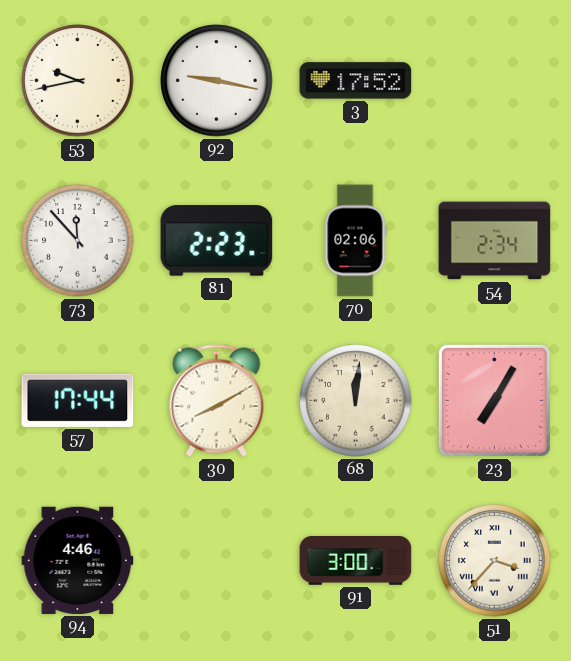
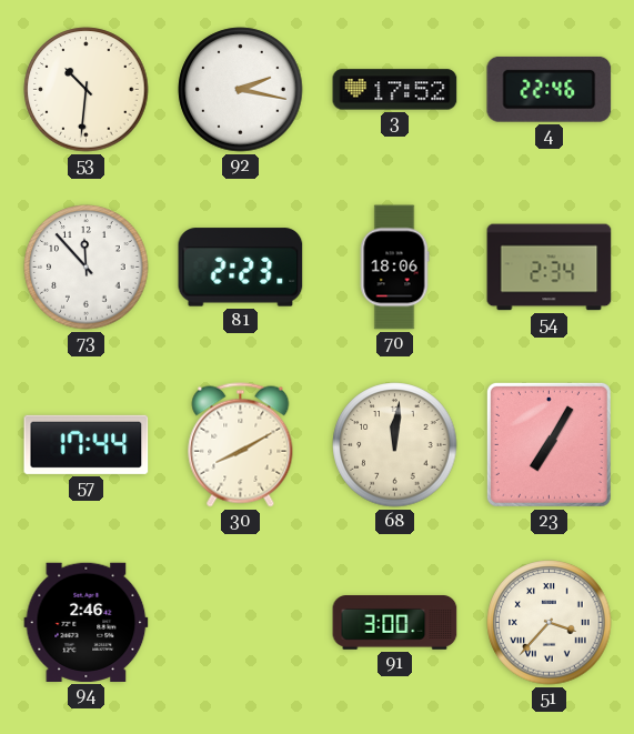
53: 9:43 -> 10:31
92: 9:17 -> 2:17
4: none -> 22:46
70: 02:06 -> 18:06
94: 4:46 -> 2:46
